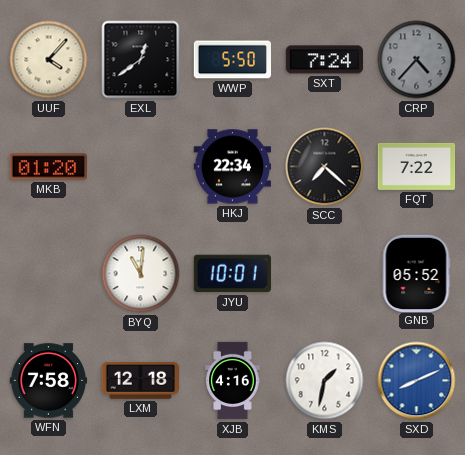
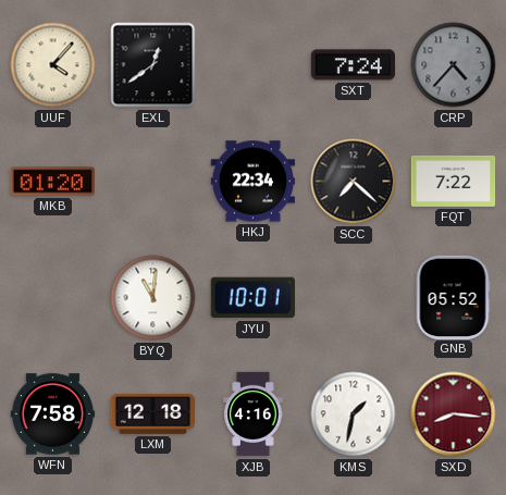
WWP: 5:50 -> none
SXD: 8:11 -> 8:16
SXD dial: blue -> burgundy
